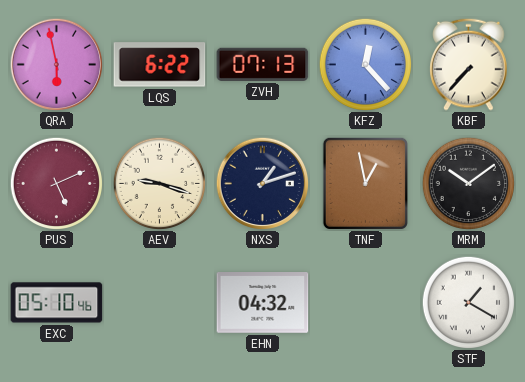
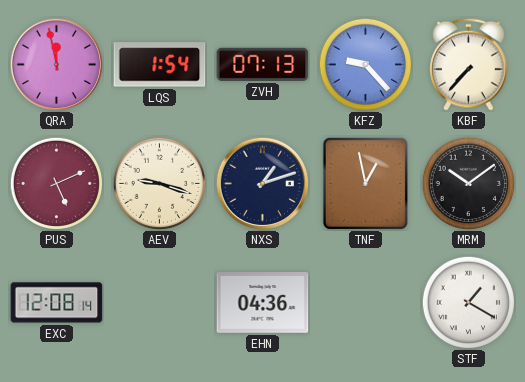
QRA: 5:58 -> 11:58
LQS: 6:22 -> 1:54
KFZ: 12:23 -> 9:23
EXC: 05:10 -> 12:08
EHN: 04:32 -> 04:36
